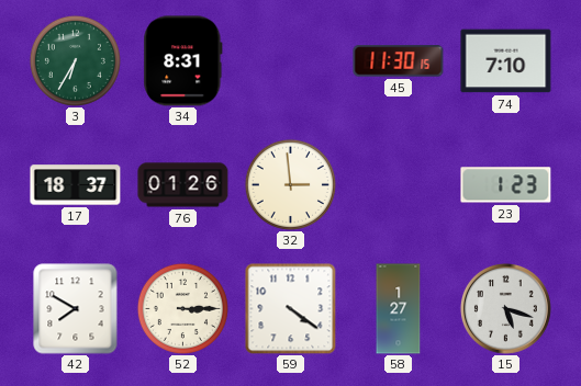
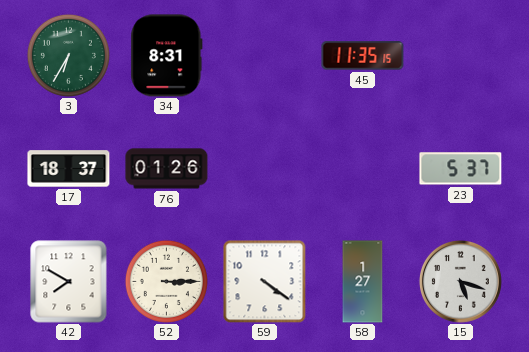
45: 11:30 -> 11:35
74: 7:10 -> none
32: 2:59 -> none
23: 1:23 -> 5:37
